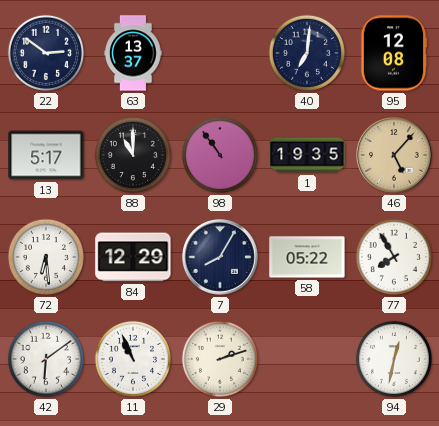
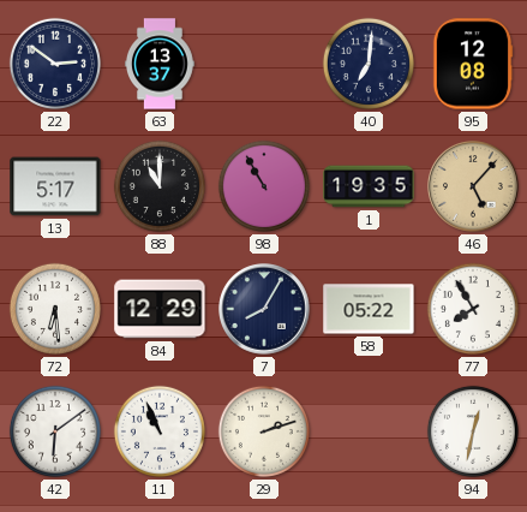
98: 10:54 -> 10:55
